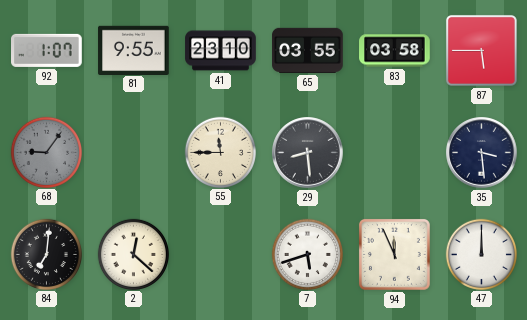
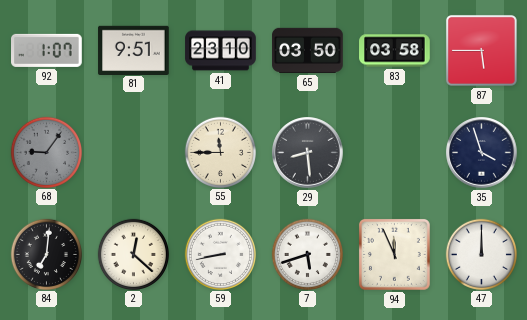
81: 9:55 -> 9:51
65: 03:55 -> 03:50
35: 3:29 -> 3:57
59: none -> 8:43
